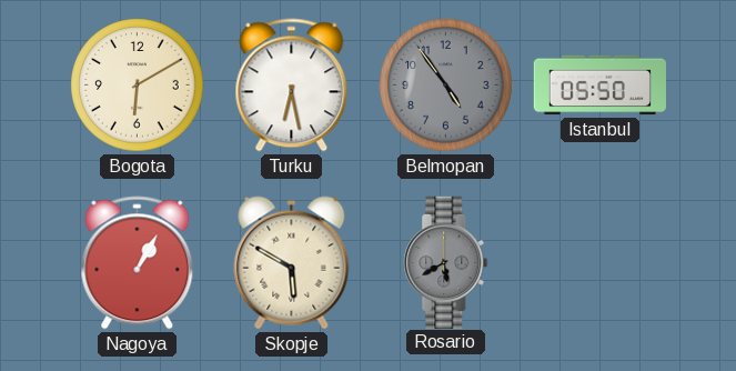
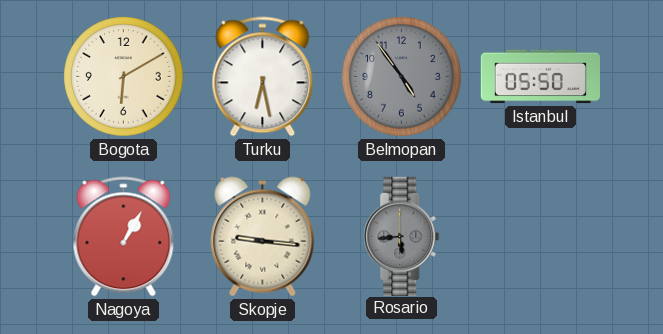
Skopje: 5:50 -> 9:16
Rosario: 5:40 -> 5:44
